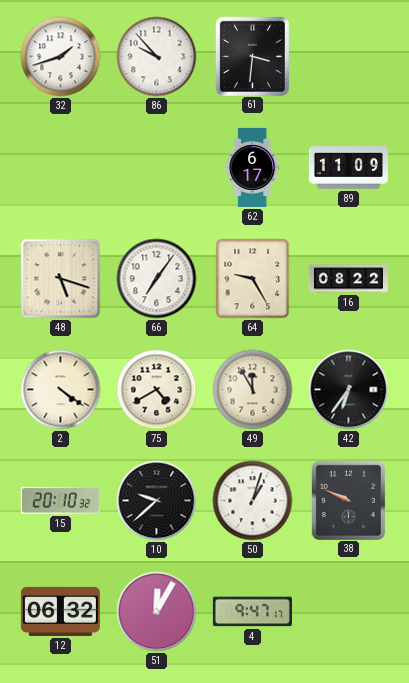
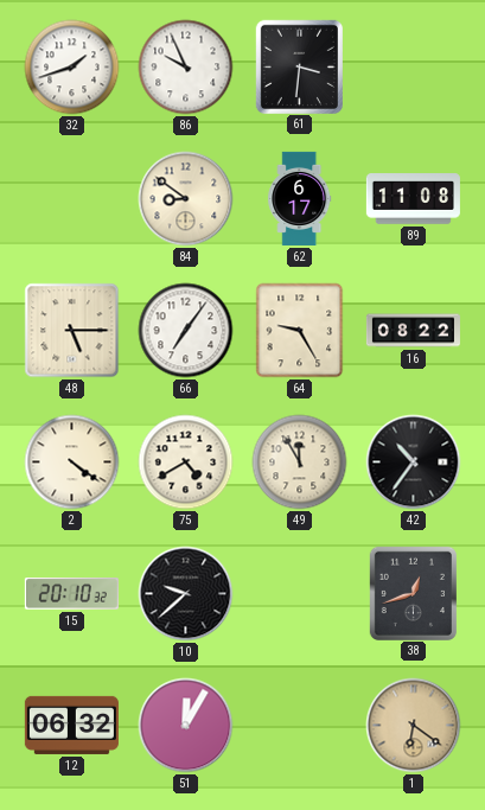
86: 9:53 -> 9:56
84: none -> 8:51
89: 11:09 -> 11:08
48: 5:18 -> 5:15
42: 6:36 -> 10:36
50: 1:03 -> none
38: 9:49 -> 12:42
4: 9:47 -> none
1: none -> 6:21
